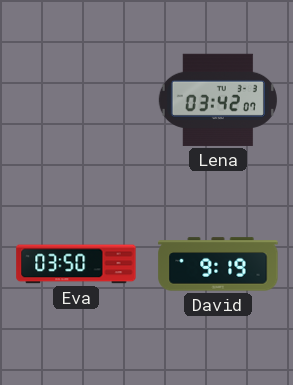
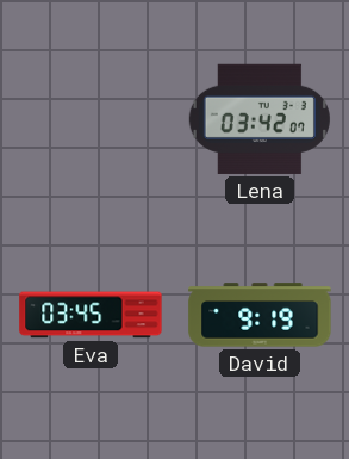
Eva: 03:50 -> 03:45
